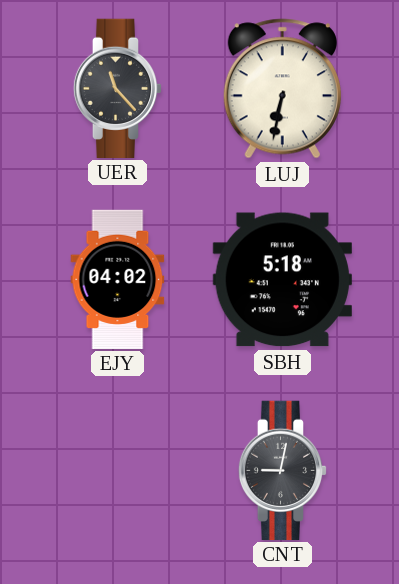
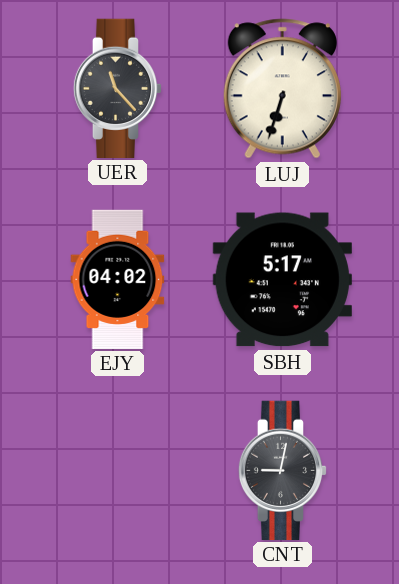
LUJ: 6:32 -> 6:33
SBH: 5:18 -> 5:17
